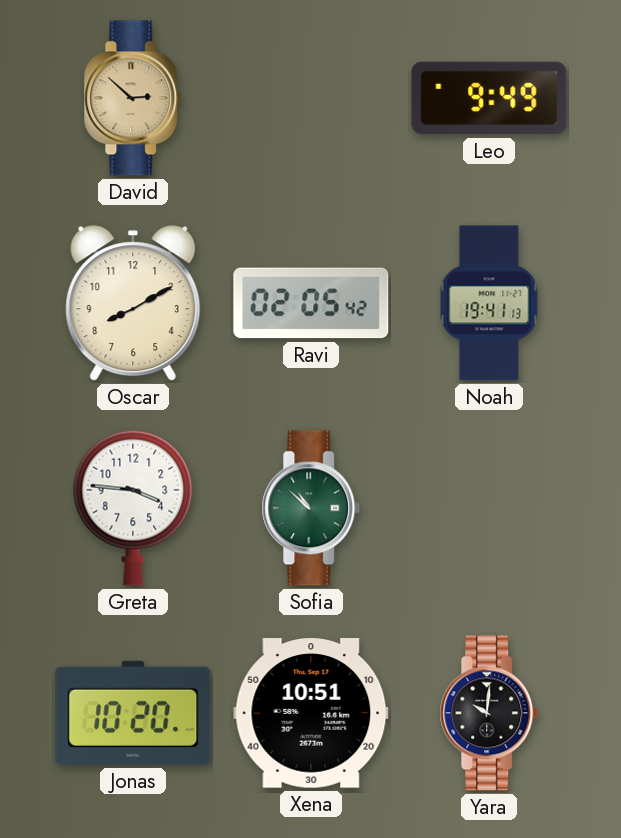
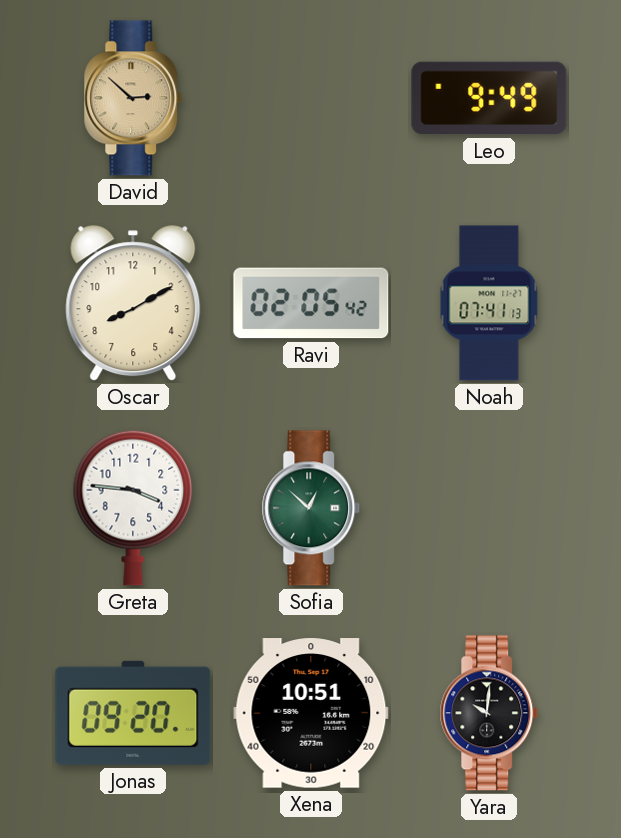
Noah: 19:41 -> 07:41
Sofia: 10:52 -> 12:52
Jonas: 10:20 -> 09:20
